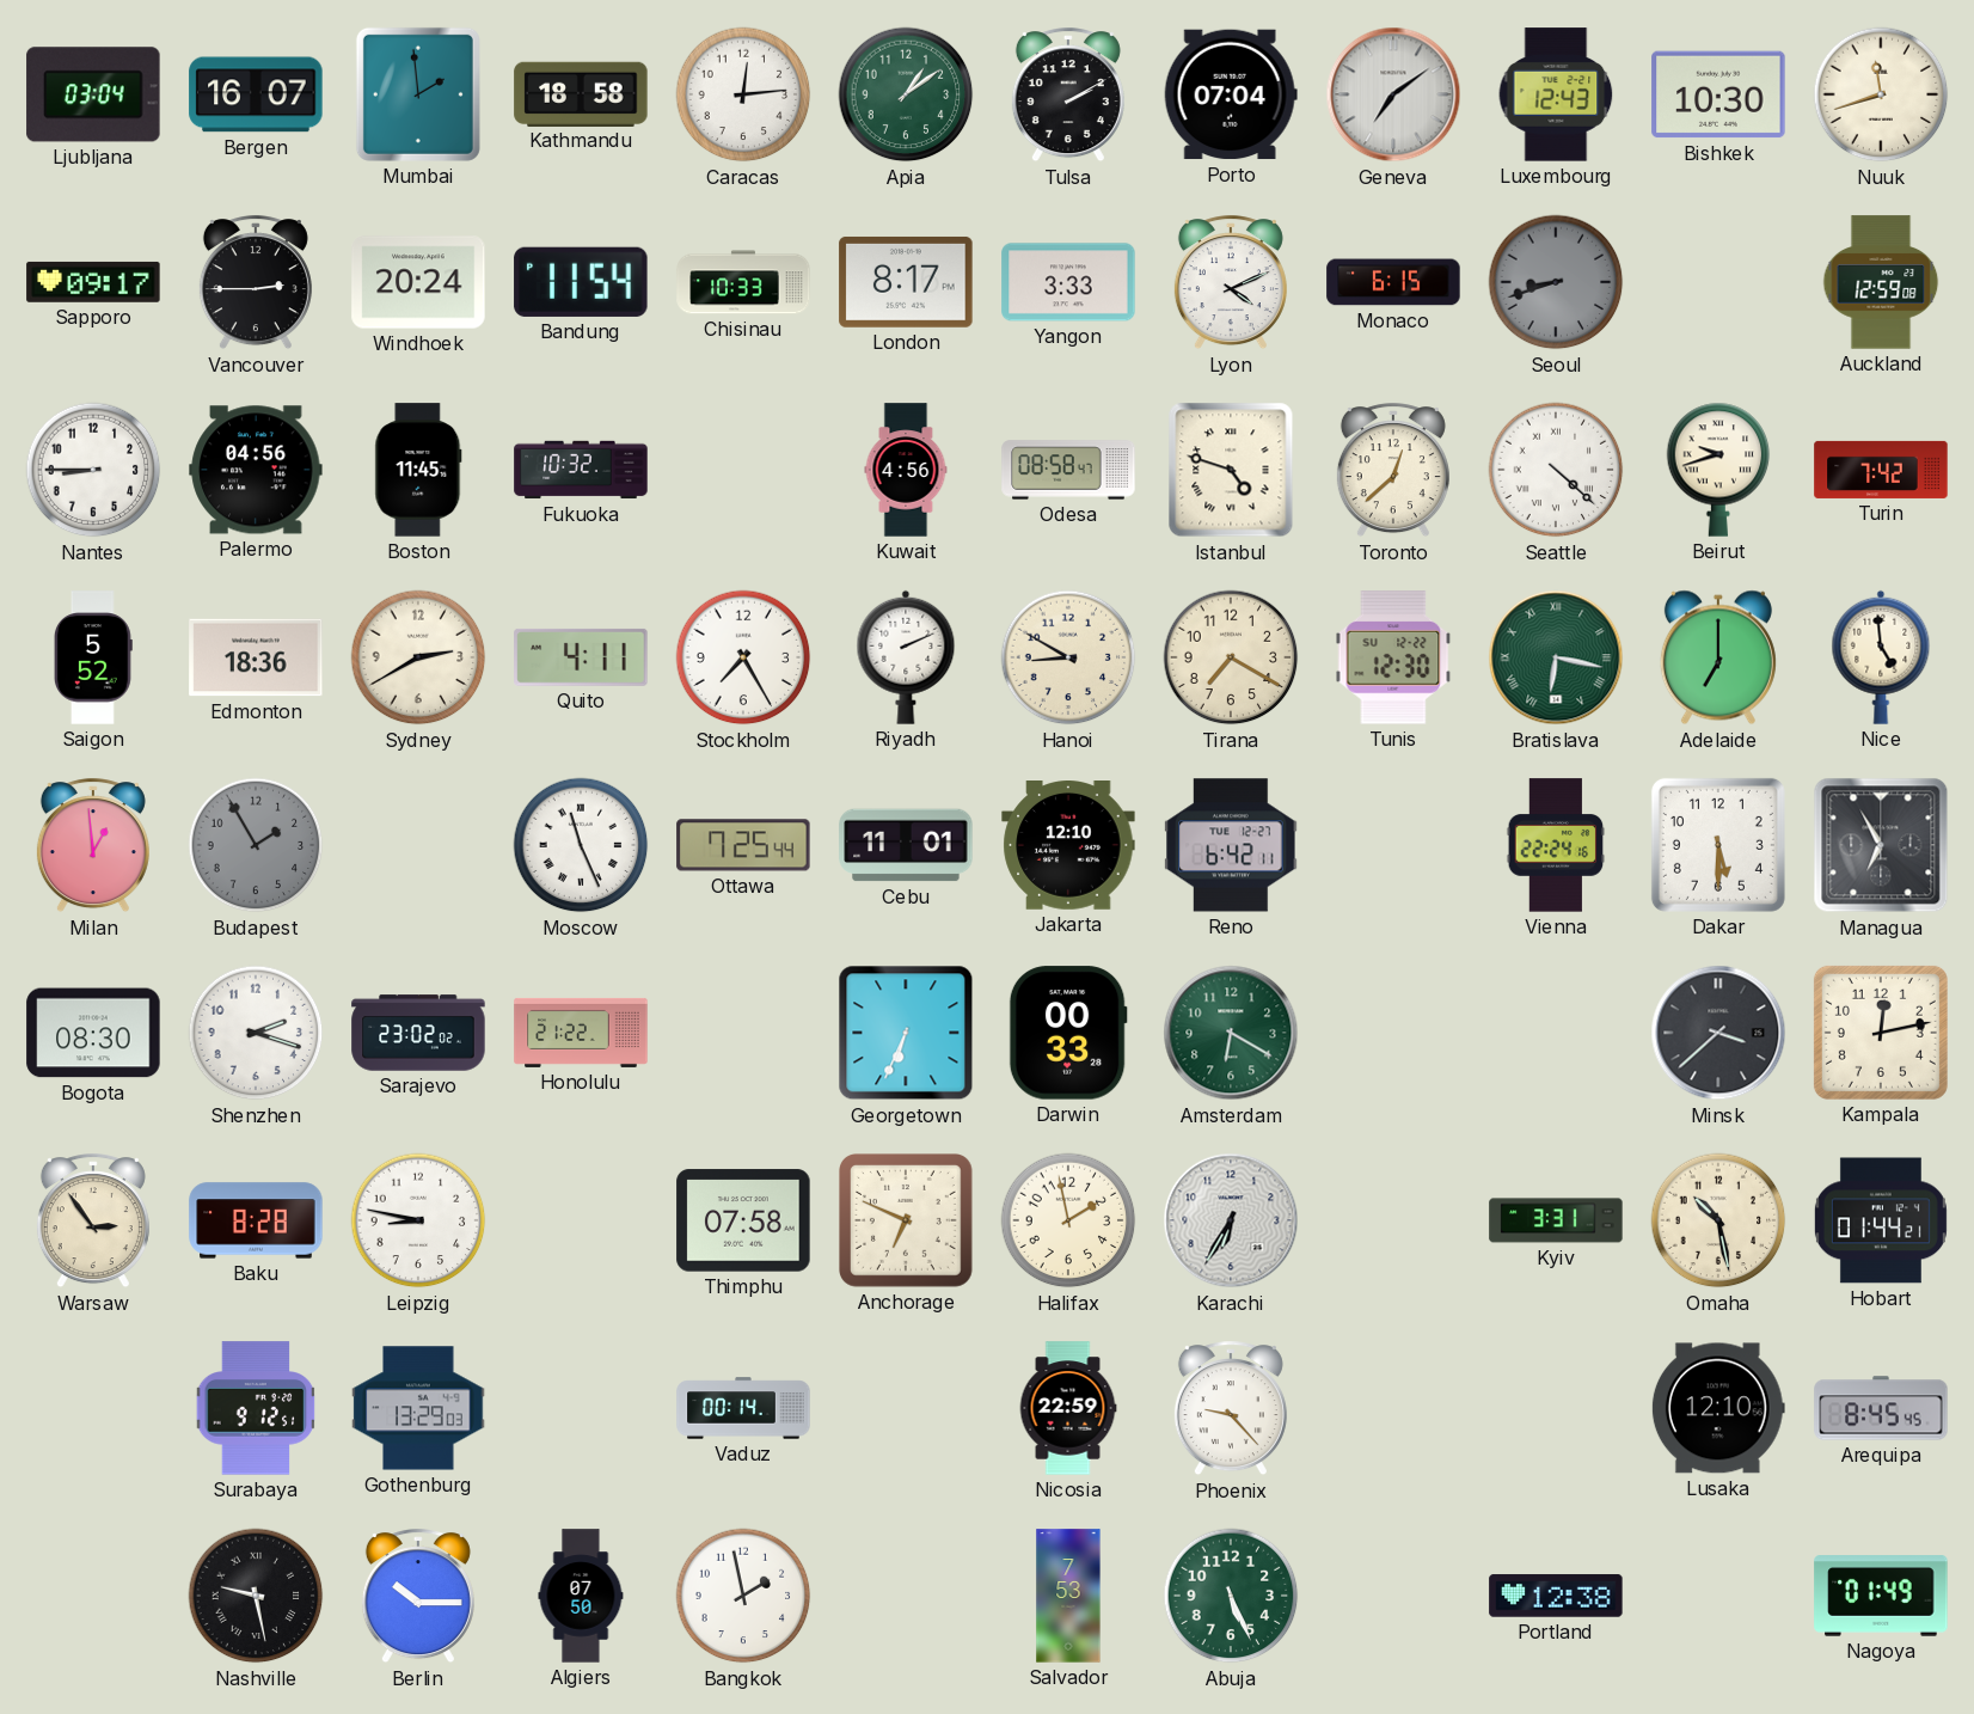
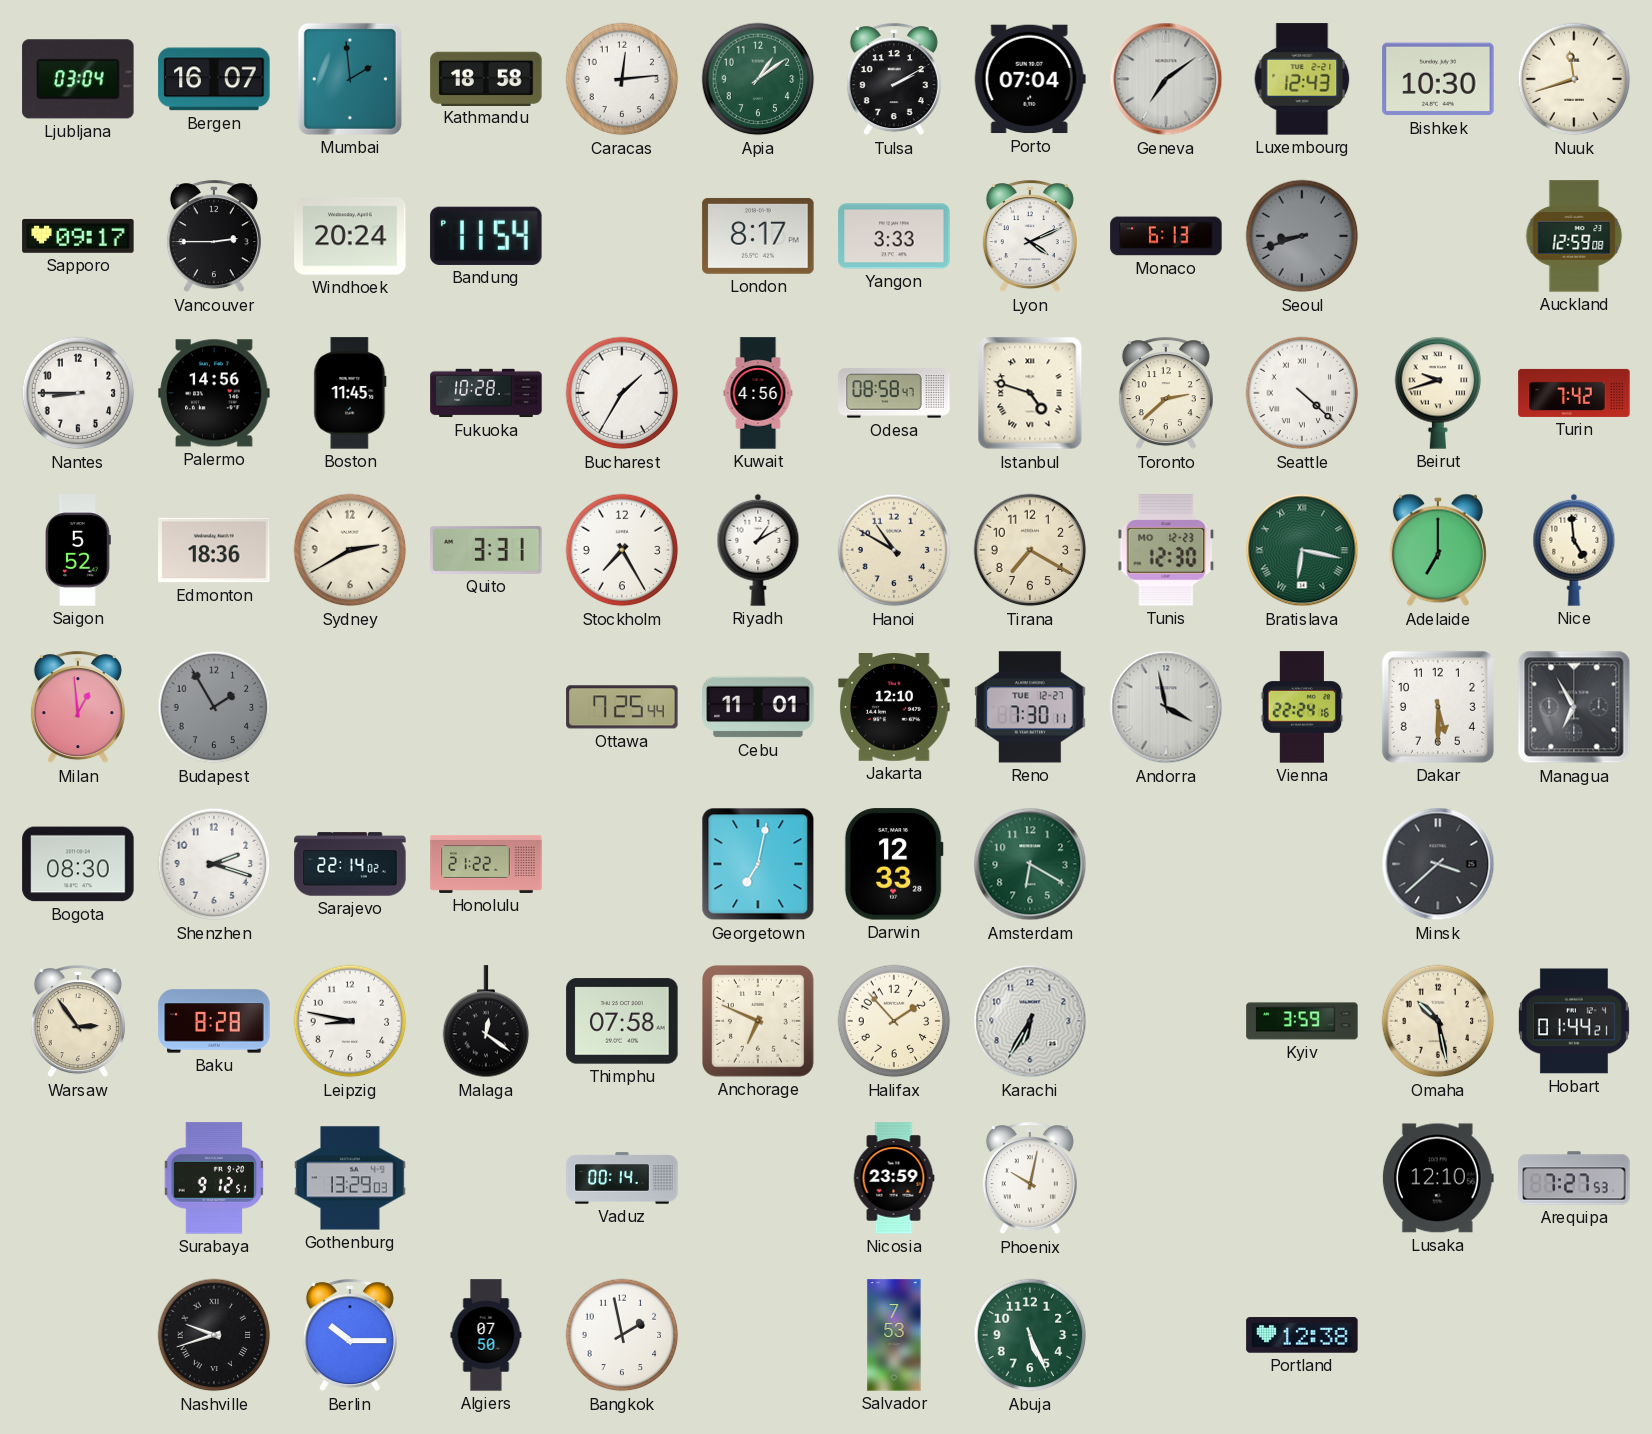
Chisinau: 10:33 -> none
Monaco: 6:15 -> 6:13
Palermo: 04:56 -> 14:56
Fukuoka: 10:32 -> 10:28
Bucharest: none -> 1:35
Toronto: 12:38 -> 2:38
Quito: 4:11 -> 3:31
Riyadh: 2:11 -> 1:10
Hanoi: 8:50 -> 10:50
Tunis date: SU 12-22 -> MO 12-23
Moscow: 11:26 -> none
Reno: 6:42 -> 7:30
Andorra: none -> 3:58
Sarajevo: 23:02 -> 22:14
Georgetown: 6:34 -> 7:02
Darwin: 00:33 -> 12:33
Kampala: 12:13 -> none
Malaga: none -> 12:21
Halifax: 1:58 -> 1:53
Kyiv: 3:31 -> 3:59
Nicosia: 22:59 -> 23:59
Phoenix: 9:23 -> 10:02
Arequipa: 8:45 -> 7:27
Nashville: 9:28 -> 9:42
Nagoya: 01:49 -> none
